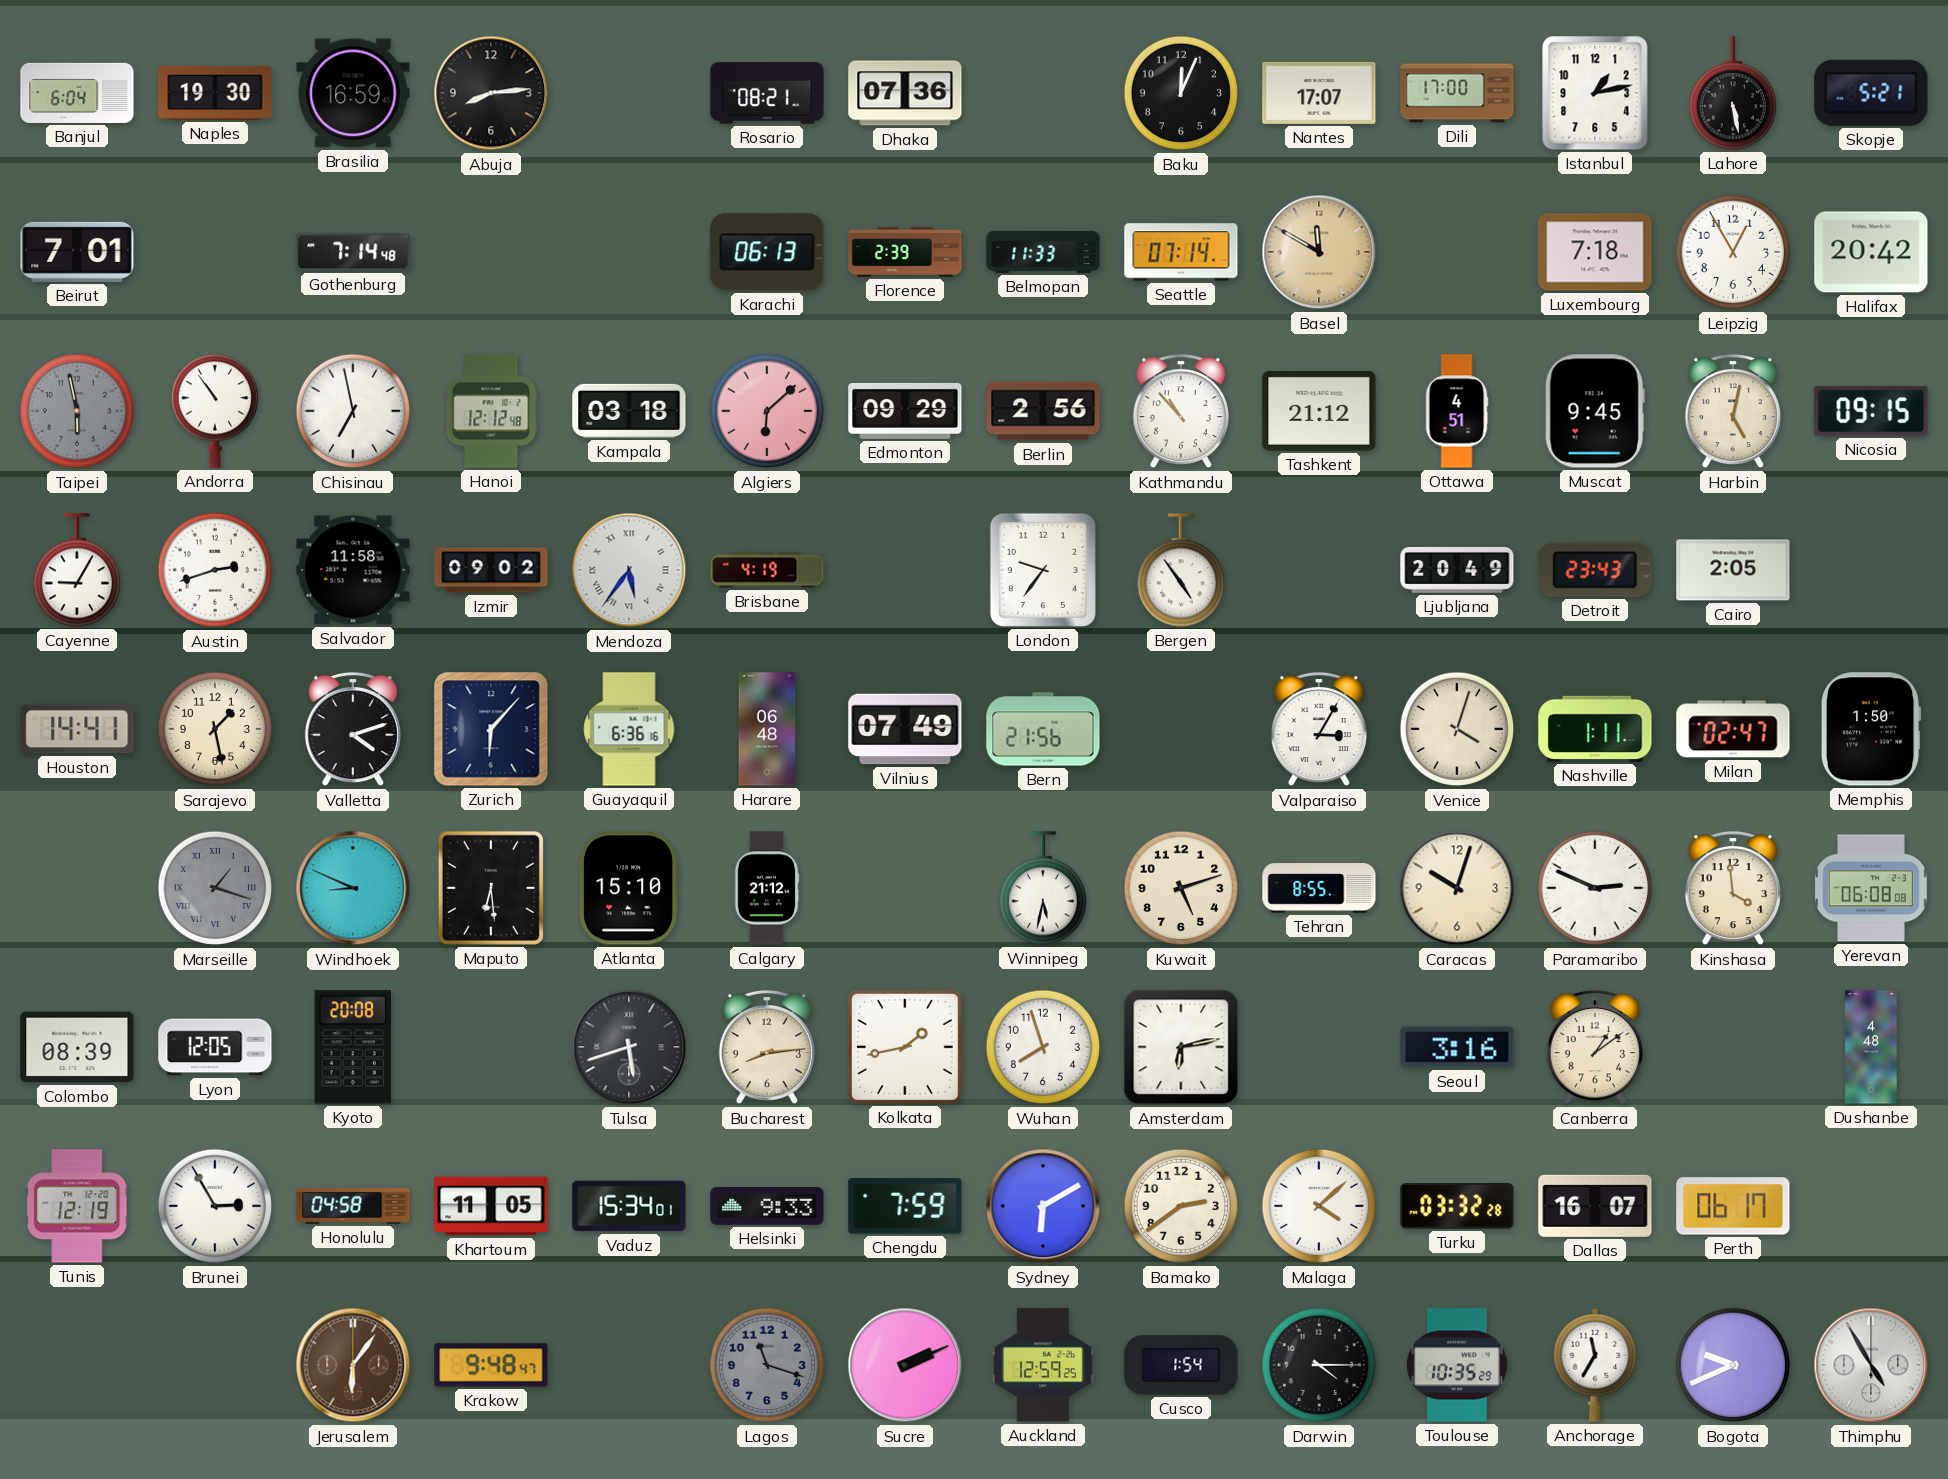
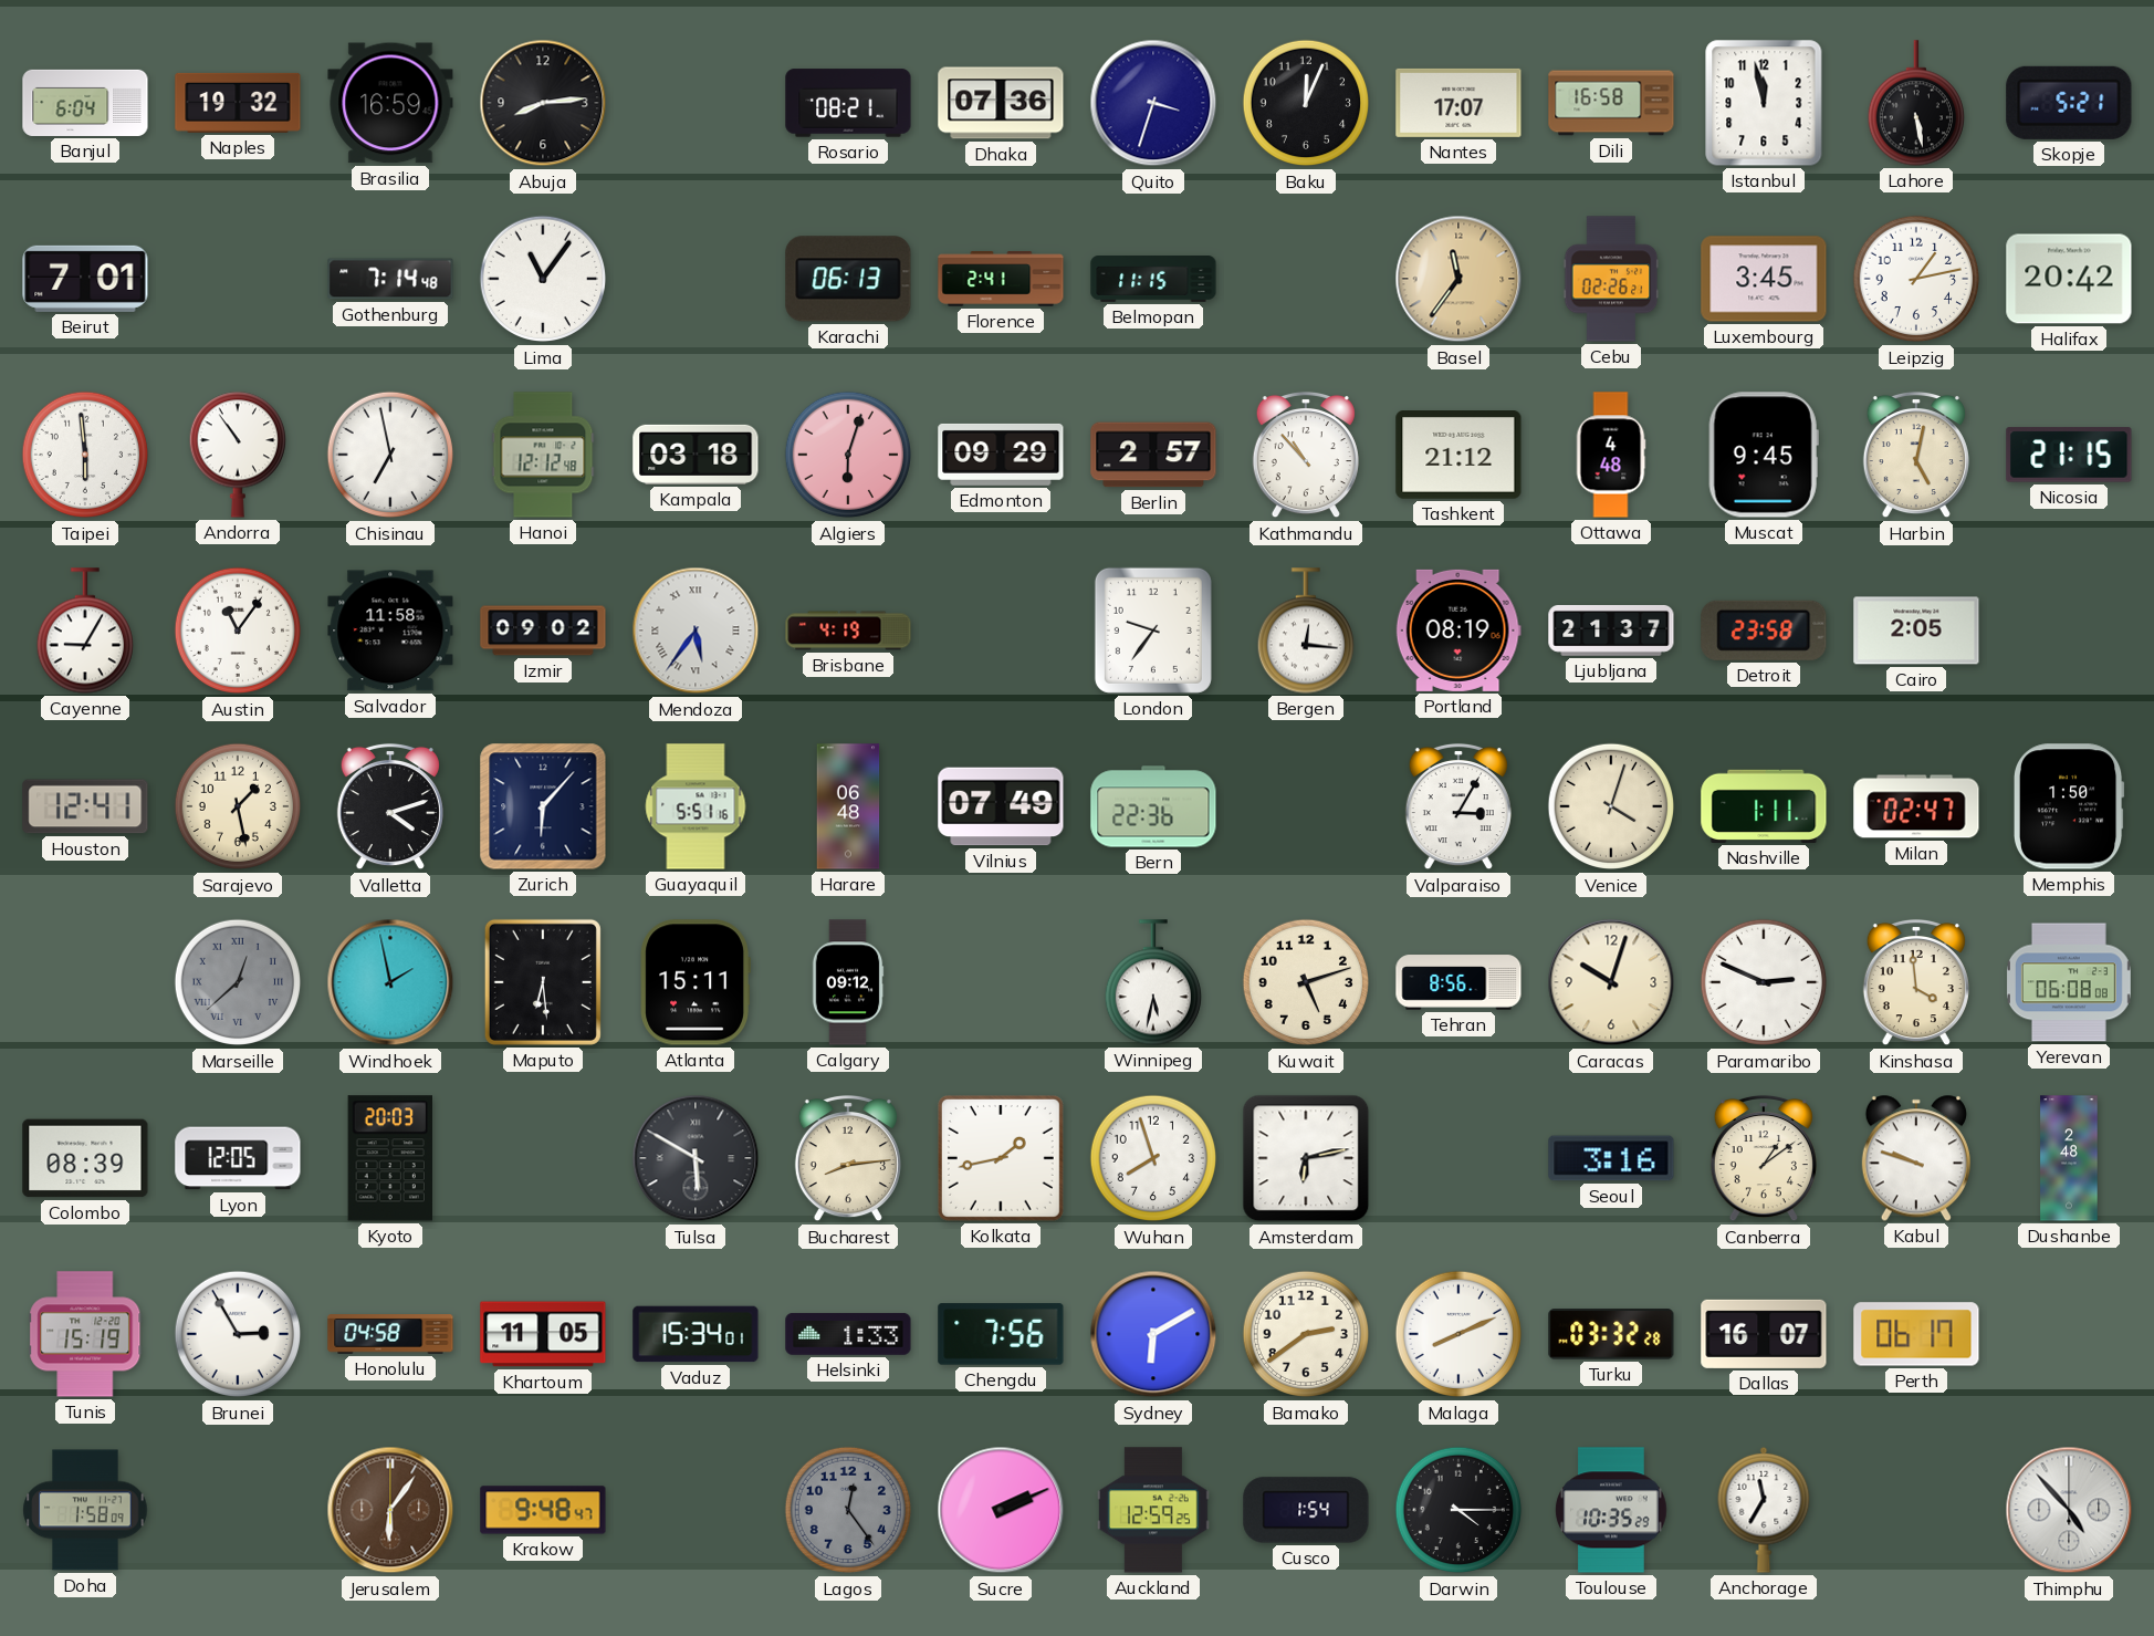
Naples: 19:30 -> 19:32
Quito: none -> 3:33
Dili: 17:00 -> 16:58
Istanbul: 1:13 -> 11:58
Lima: none -> 11:06
Florence: 2:39 -> 2:41
Belmopan: 11:33 -> 11:15
Seattle: 07:14 -> none
Basel: 11:50 -> 11:36
Cebu: none -> 02:26
Luxembourg: 7:18 -> 3:45
Leipzig: 12:55 -> 1:13
Taipei: 5:58 -> 5:59
Taipei dial: grey -> white
Algiers: 6:08 -> 6:03
Berlin: 2:56 -> 2:57
Ottawa: 4:51 -> 4:48
Nicosia: 09:15 -> 21:15
Austin: 2:42 -> 11:06
Bergen: 4:54 -> 12:16
Portland: none -> 08:19
Ljubljana: 20:49 -> 21:37
Detroit: 23:43 -> 23:58
Houston: 14:41 -> 12:41
Guayaquil: 6:36 -> 5:51
Bern: 21:56 -> 22:36
Marseille: 1:18 -> 12:38
Windhoek: 8:49 -> 1:58
Atlanta: 15:10 -> 15:11
Calgary: 21:12 -> 09:12
Tehran: 8:55 -> 8:56
Kyoto: 20:08 -> 20:03
Tulsa: 5:42 -> 5:50
Kabul: none -> 9:48
Dushanbe: 4:48 -> 2:48
Tunis: 12:19 -> 15:19
Helsinki: 9:33 -> 1:33
Chengdu: 7:59 -> 7:56
Malaga: 4:08 -> 8:11
Doha: none -> 1:58
Lagos: 11:18 -> 12:24
Bogota: 9:41 -> none
Thimphu: 4:55 -> 4:53
